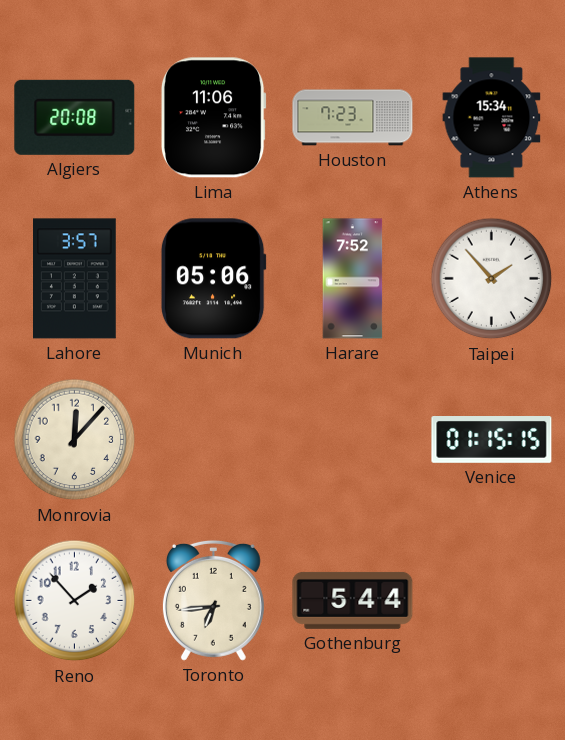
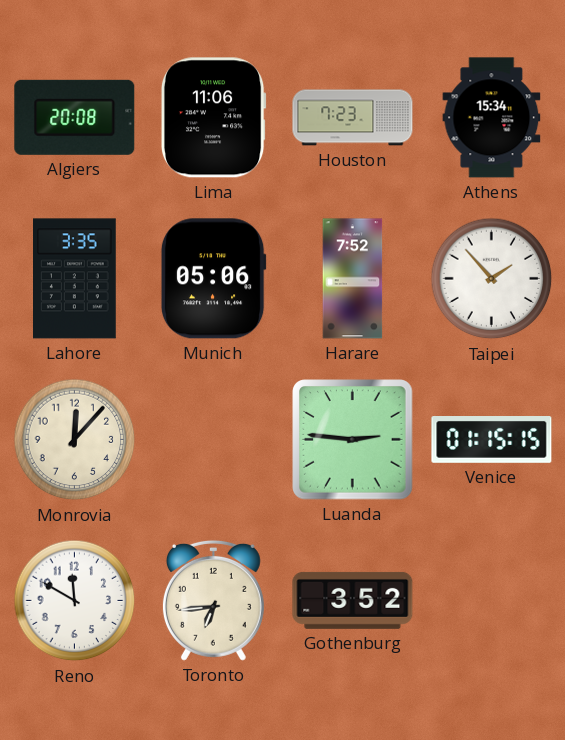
Lahore: 3:57 -> 3:35
Luanda: none -> 2:46
Reno: 1:53 -> 11:50
Gothenburg: 5:44 -> 3:52
